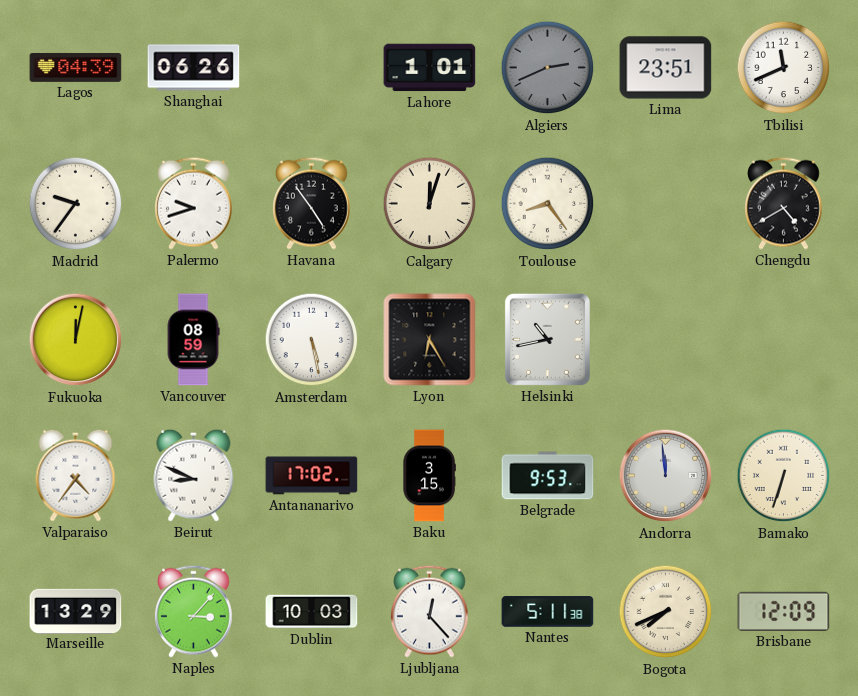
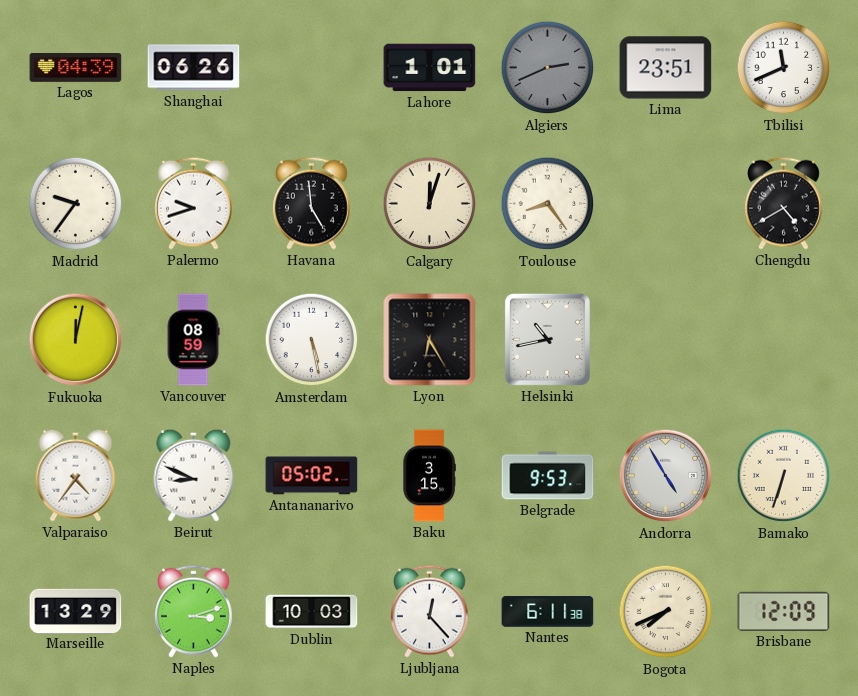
Havana: 4:54 -> 4:59
Antananarivo: 17:02 -> 05:02
Andorra: 11:59 -> 4:55
Naples: 3:07 -> 3:12
Nantes: 5:11 -> 6:11
